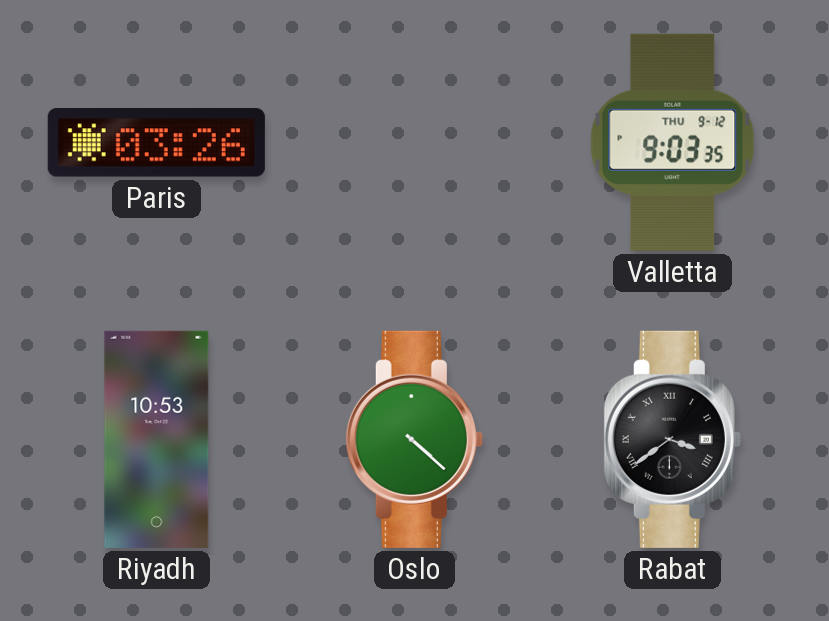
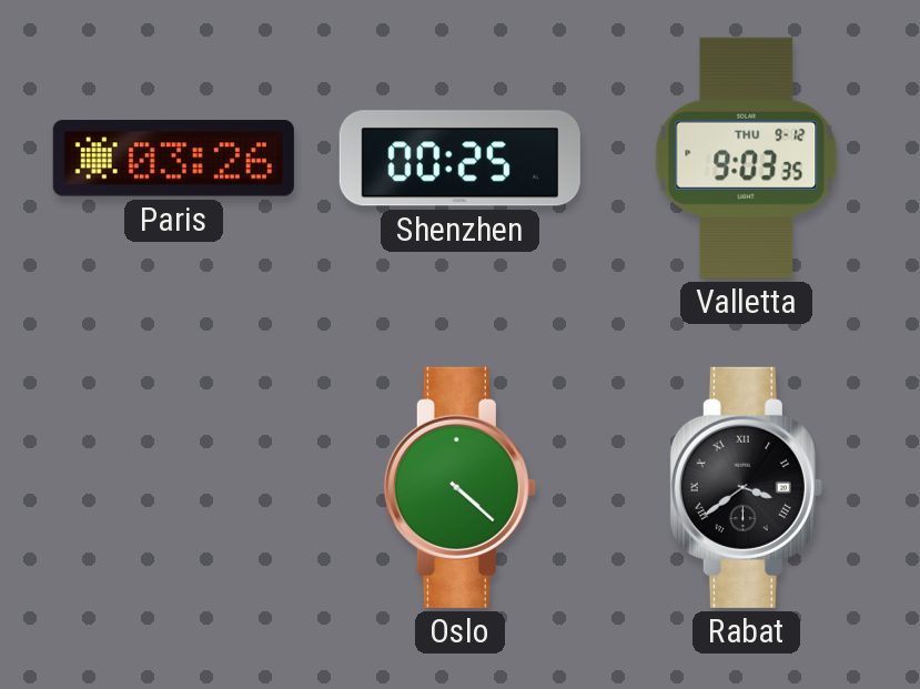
Shenzhen: none -> 00:25
Riyadh: 10:53 -> none
